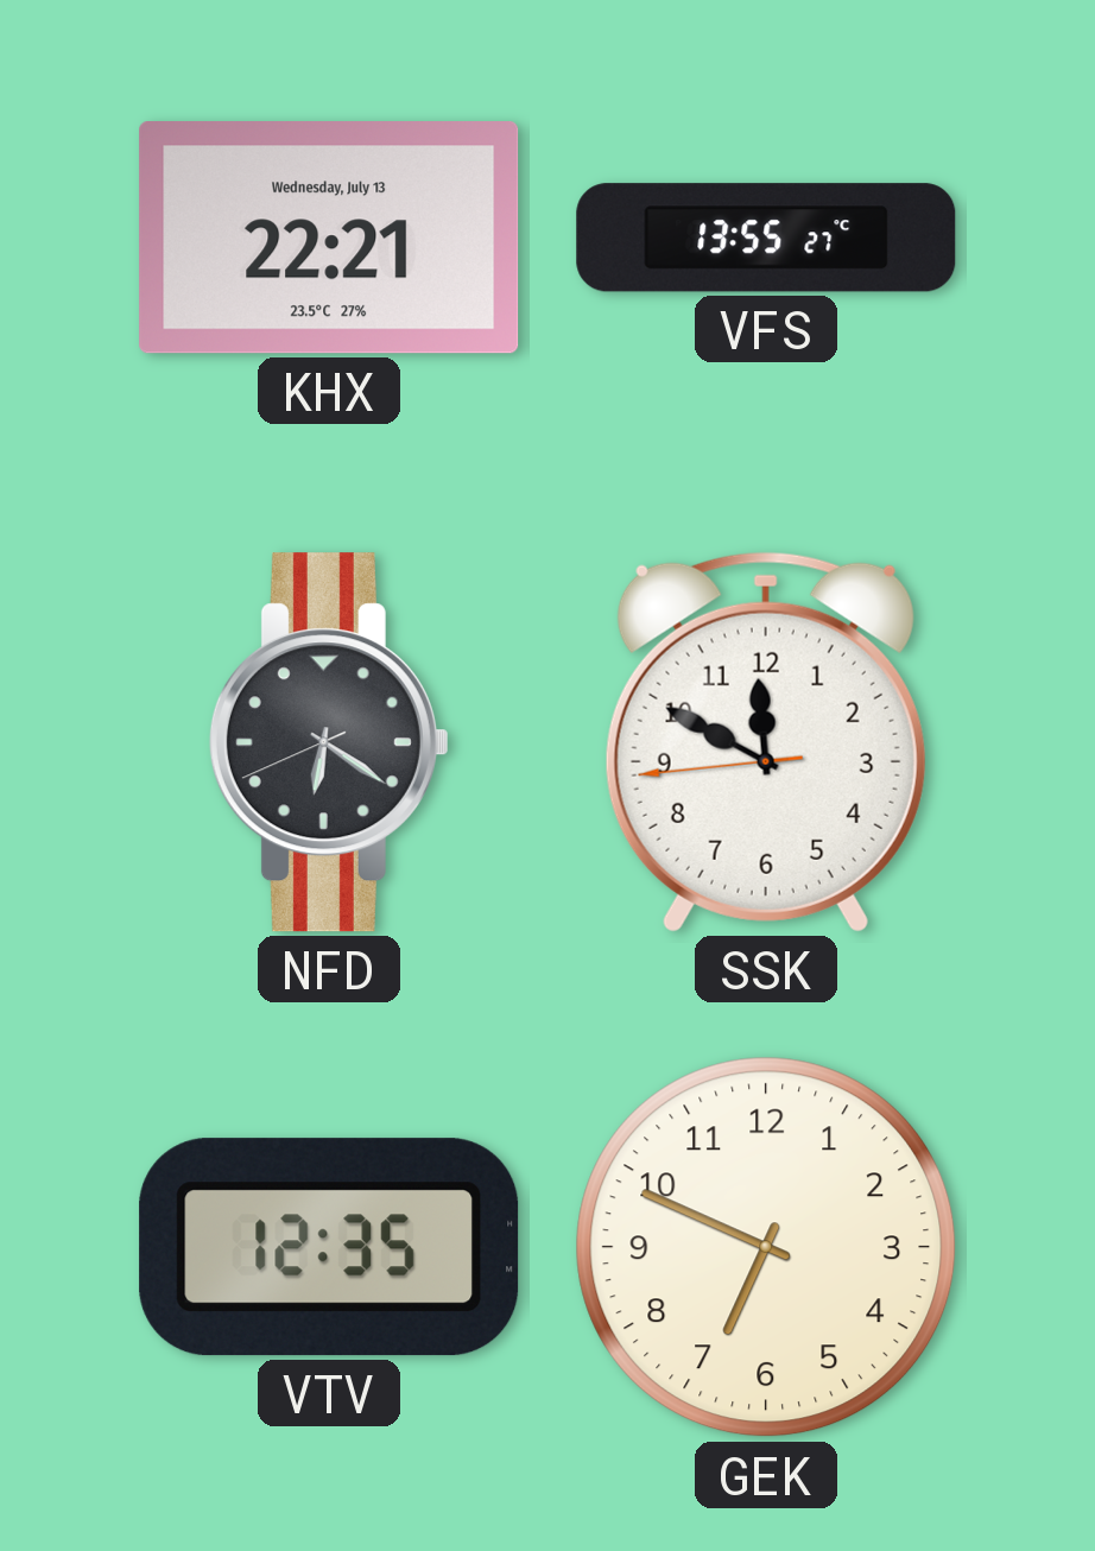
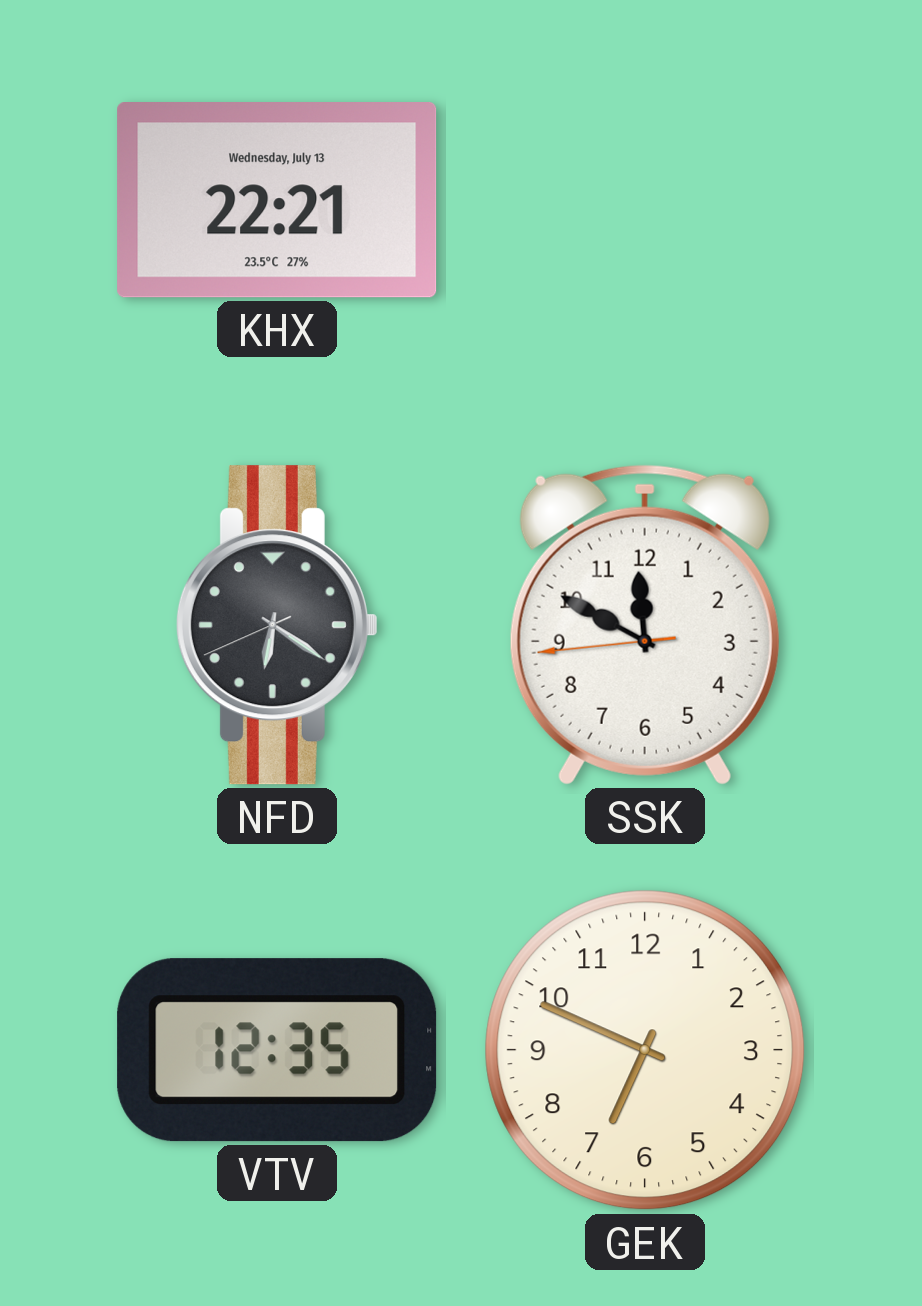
VFS: 13:55 -> none
